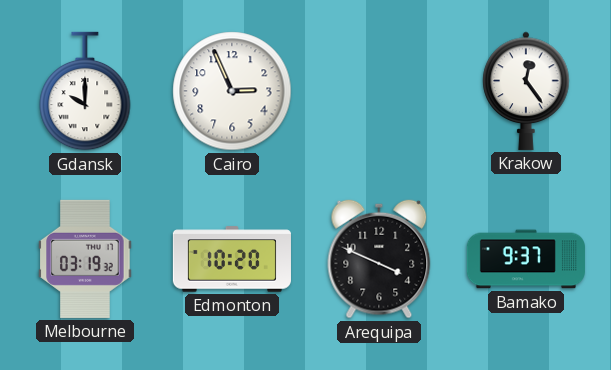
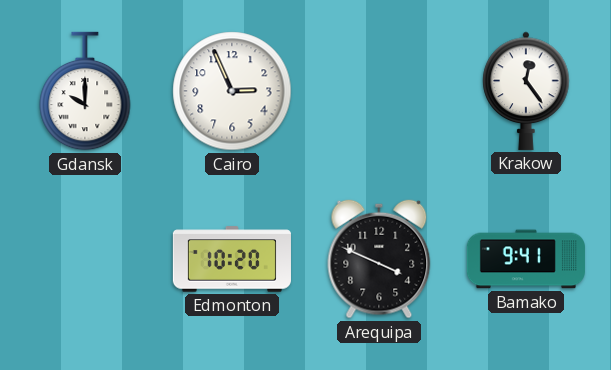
Melbourne: 03:19 -> none
Bamako: 9:37 -> 9:41
